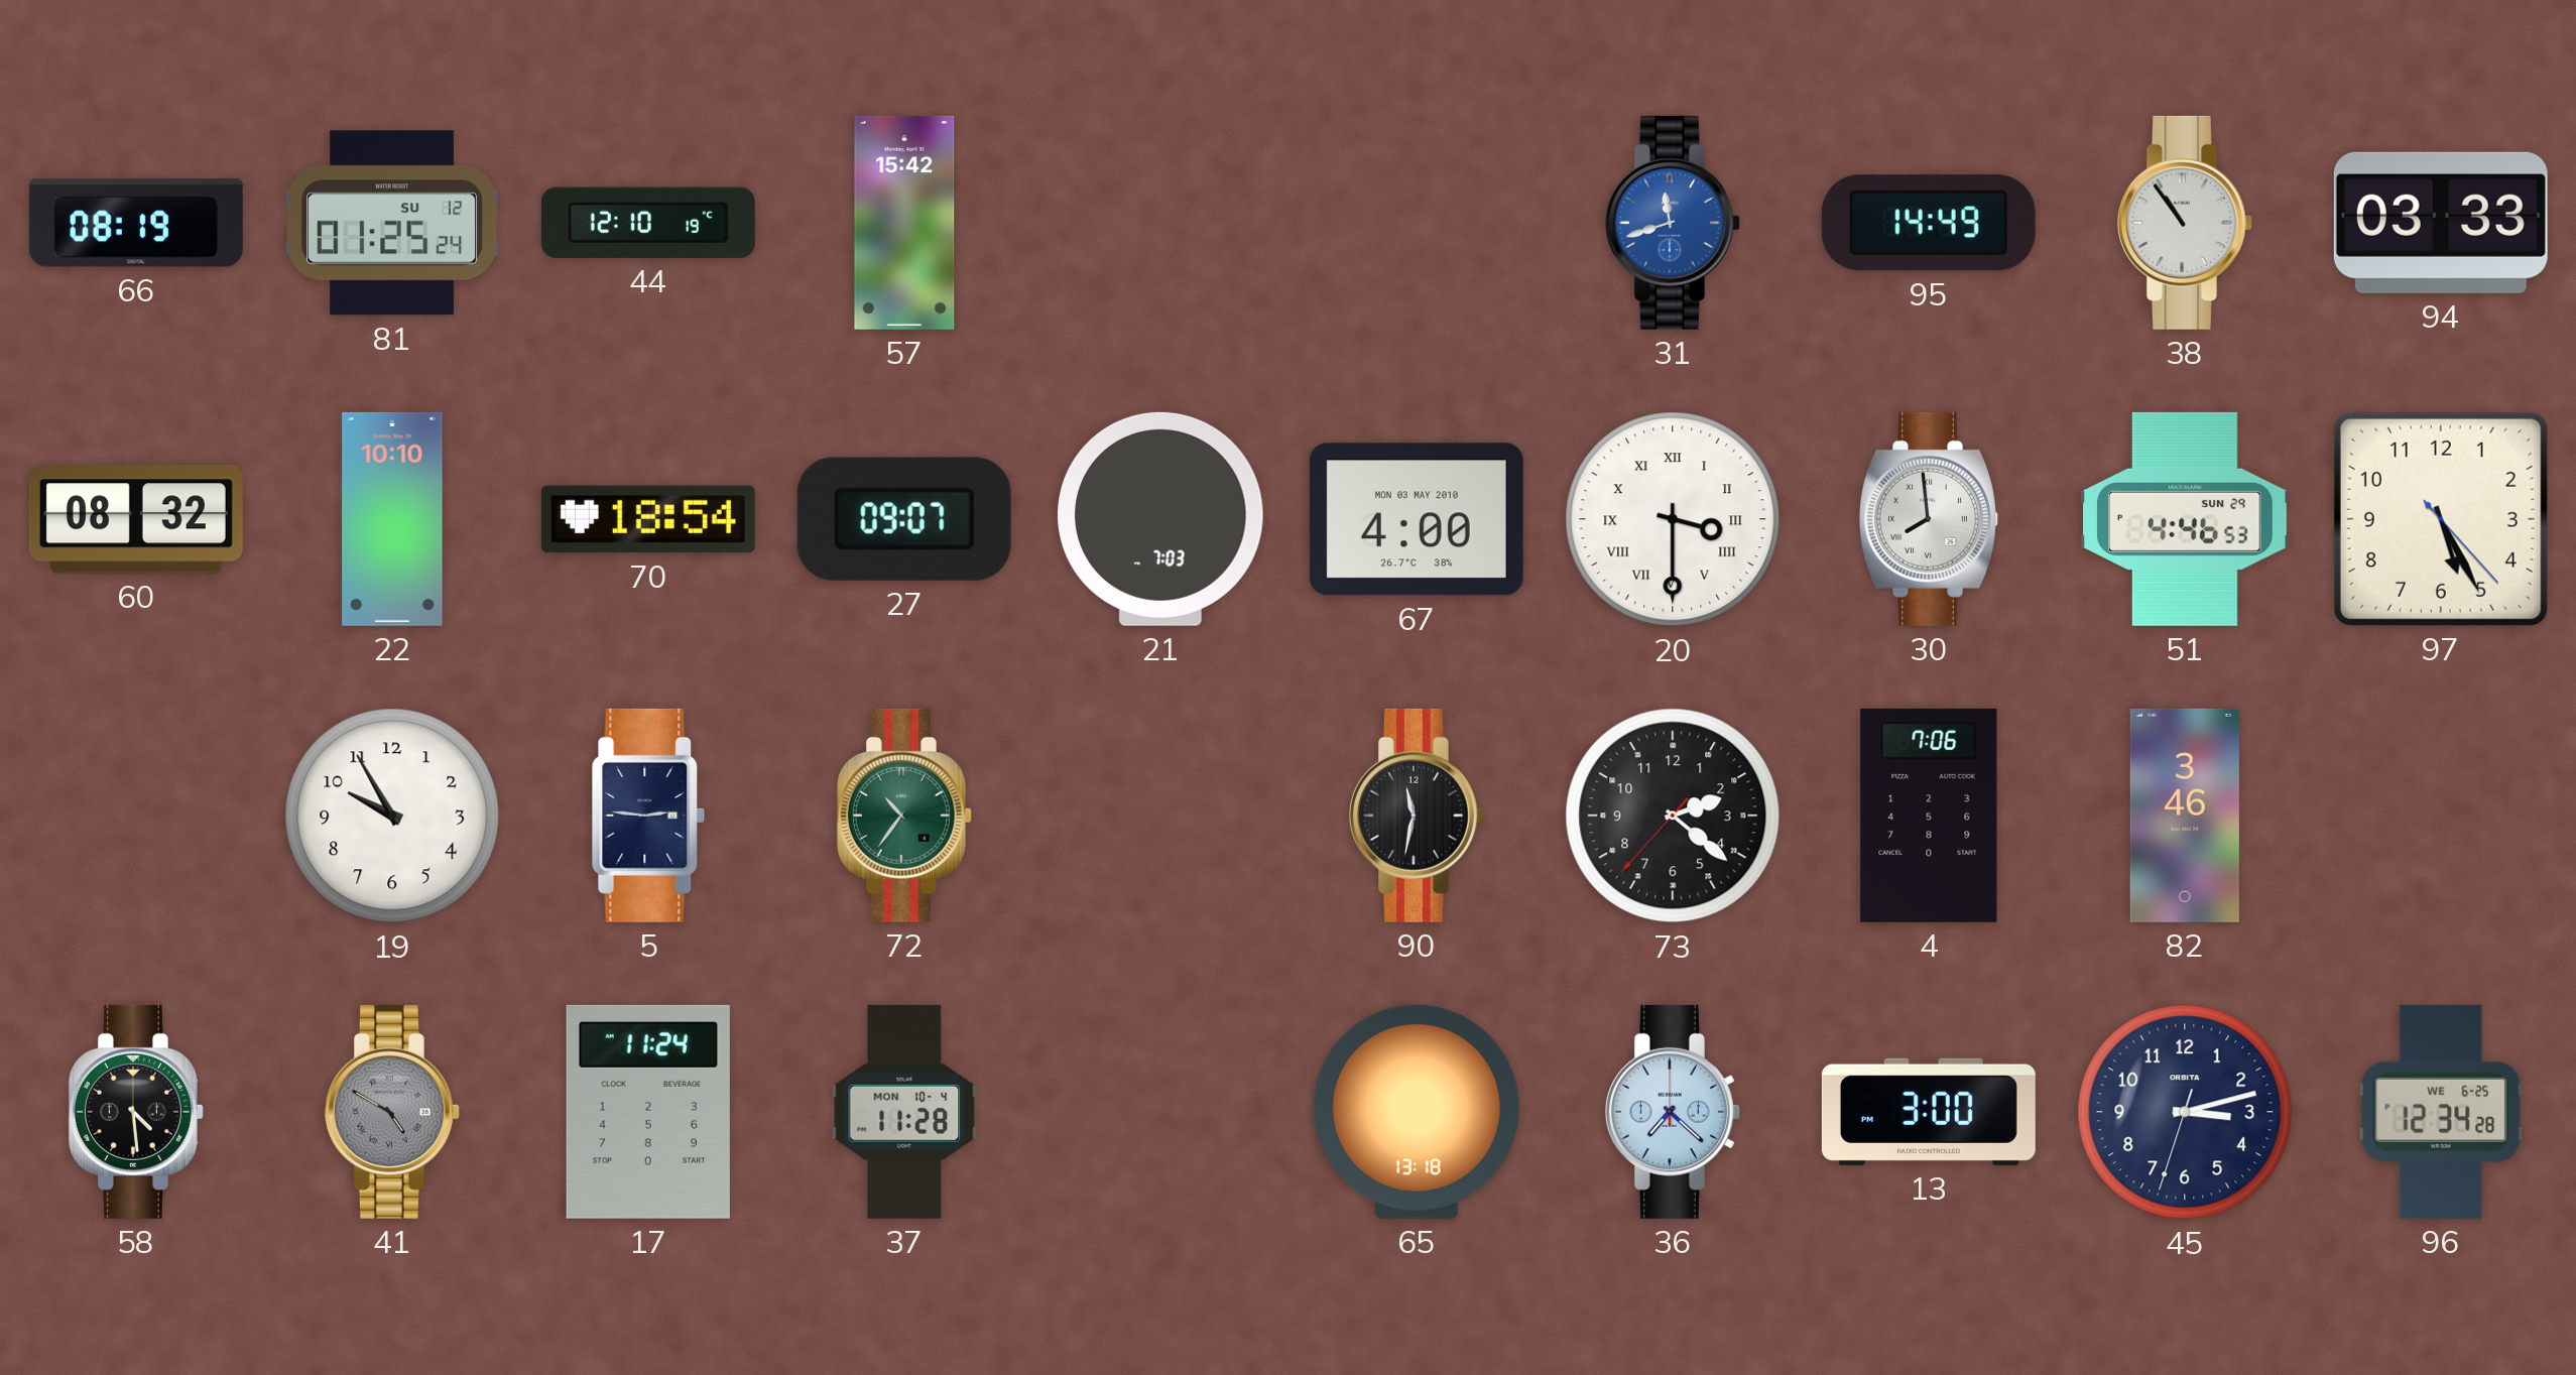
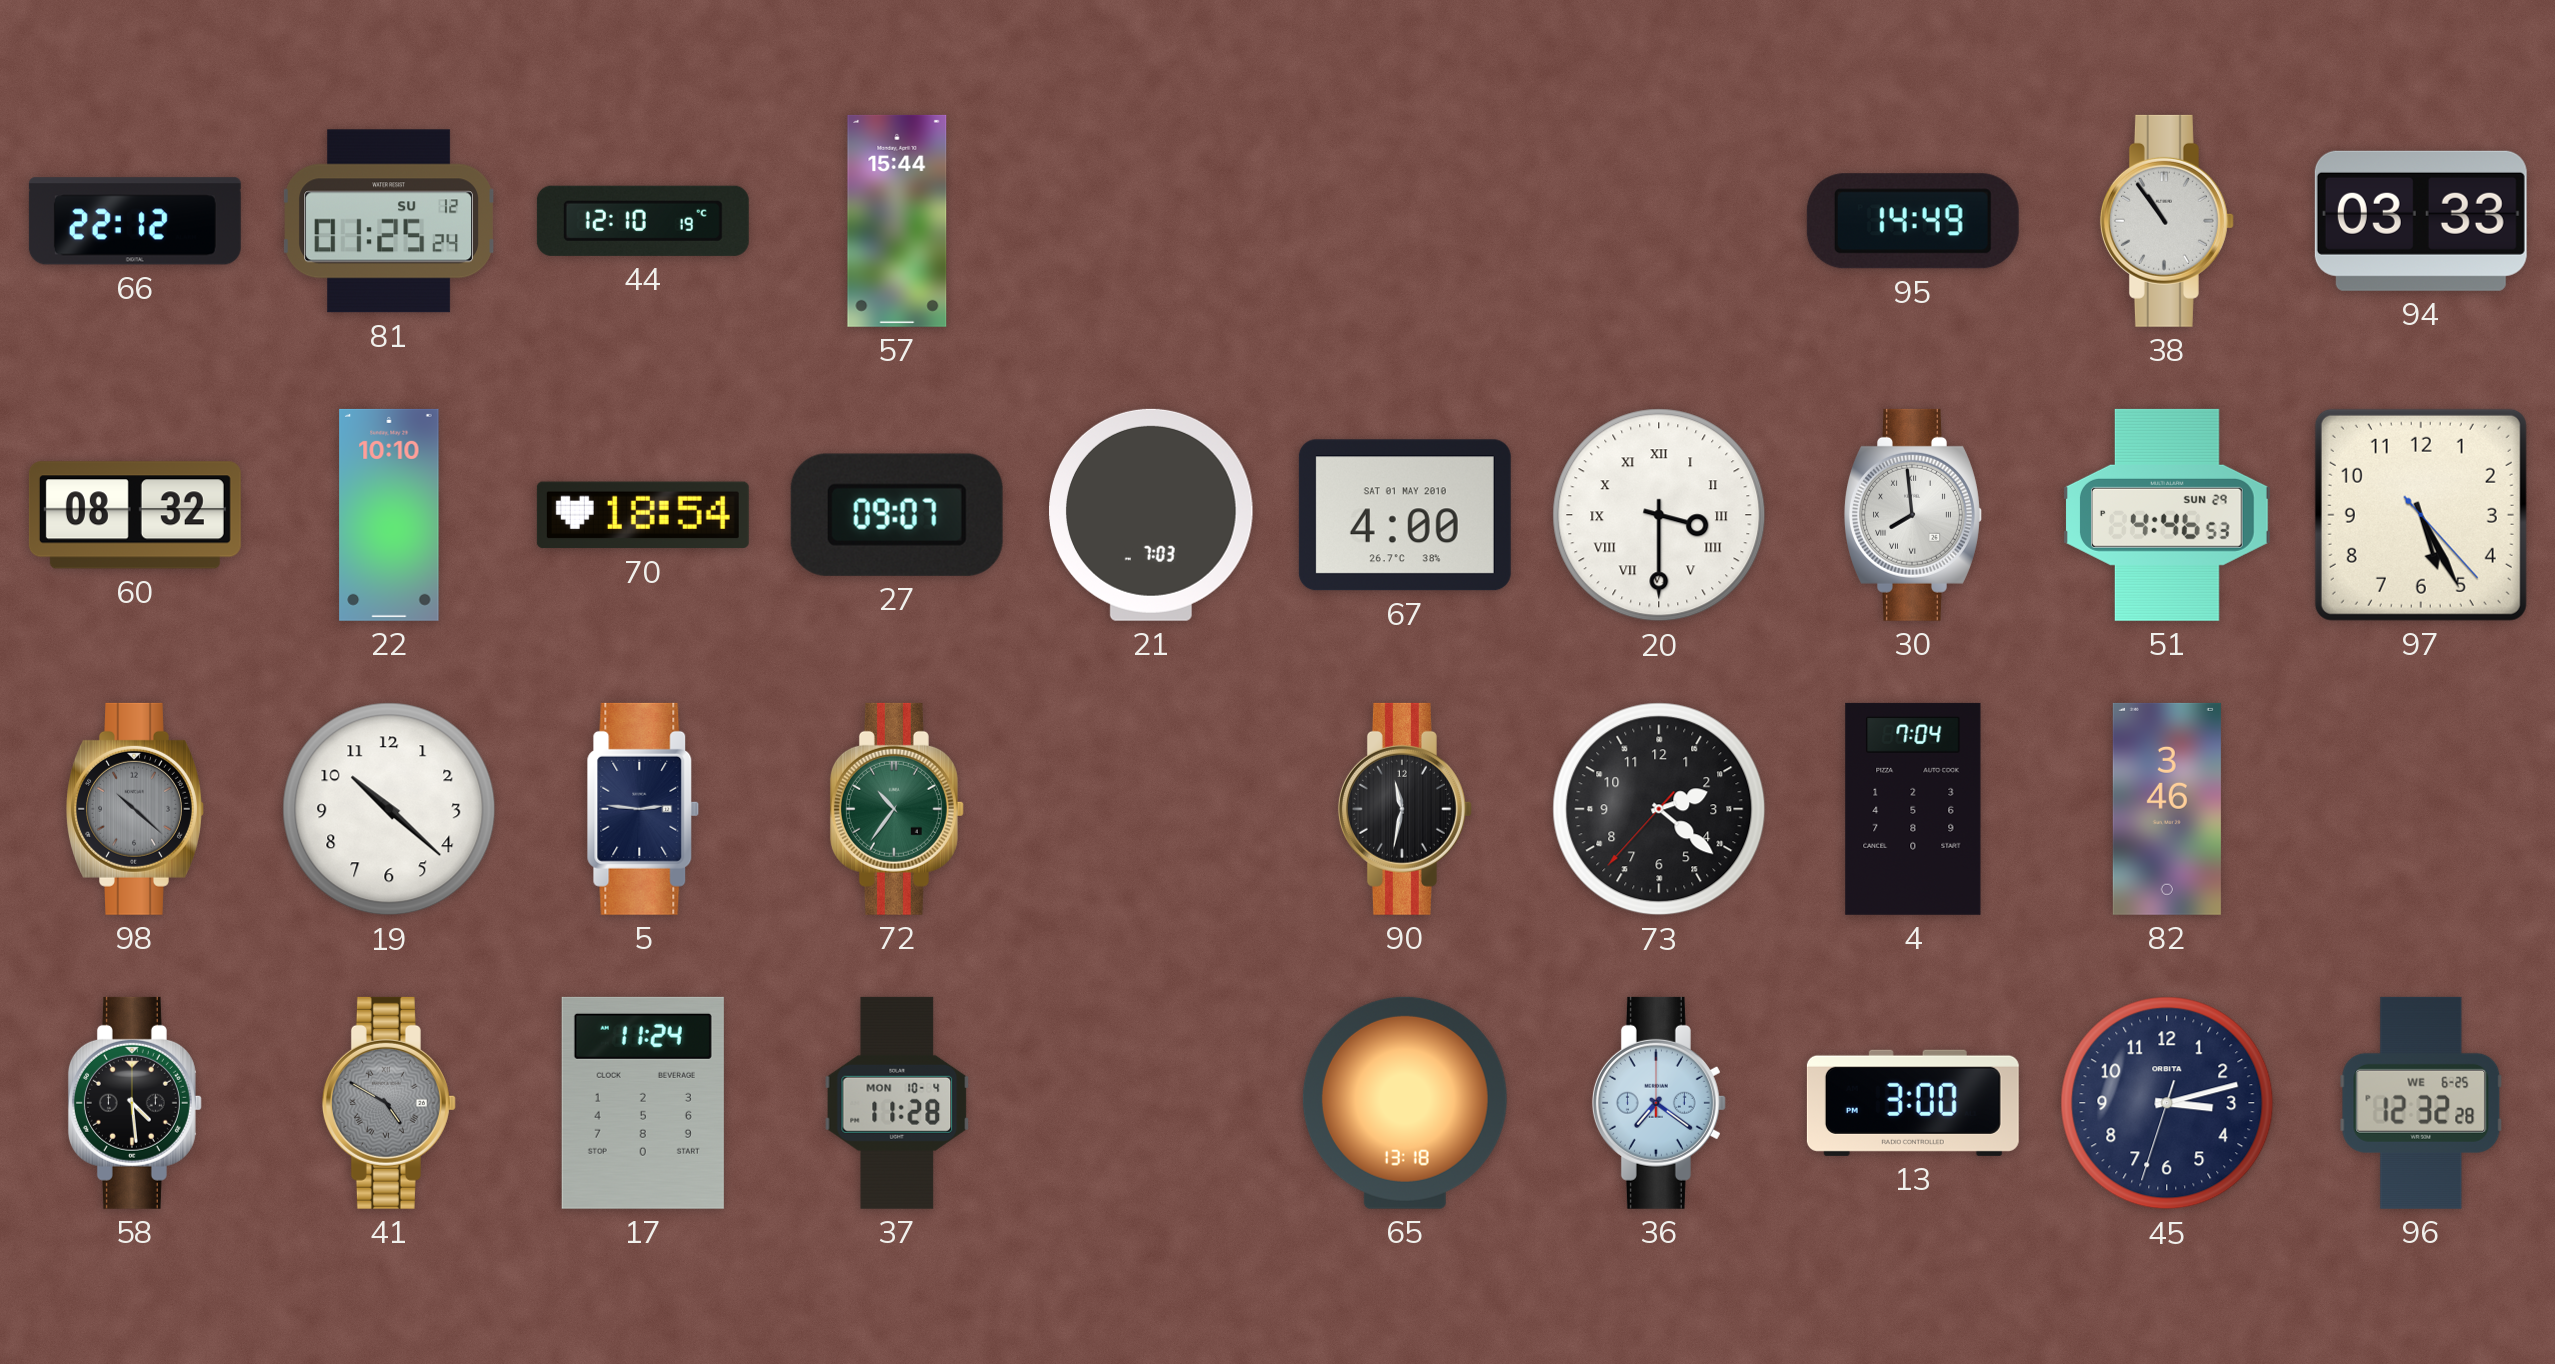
66: 08:19 -> 22:12
57: 15:42 -> 15:44
31: 11:42 -> none
67 date: MON 03 MAY 2010 -> SAT 01 MAY 2010
98: none -> 10:22
19: 9:55 -> 10:22
4: 7:06 -> 7:04
36: 7:22 -> 7:21
96: 12:34 -> 12:32
